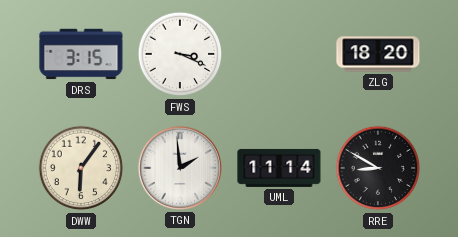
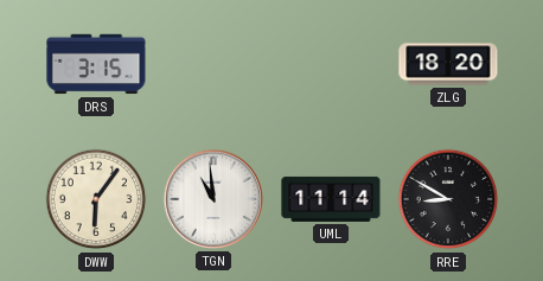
FWS: 3:19 -> none
TGN: 1:59 -> 10:59
